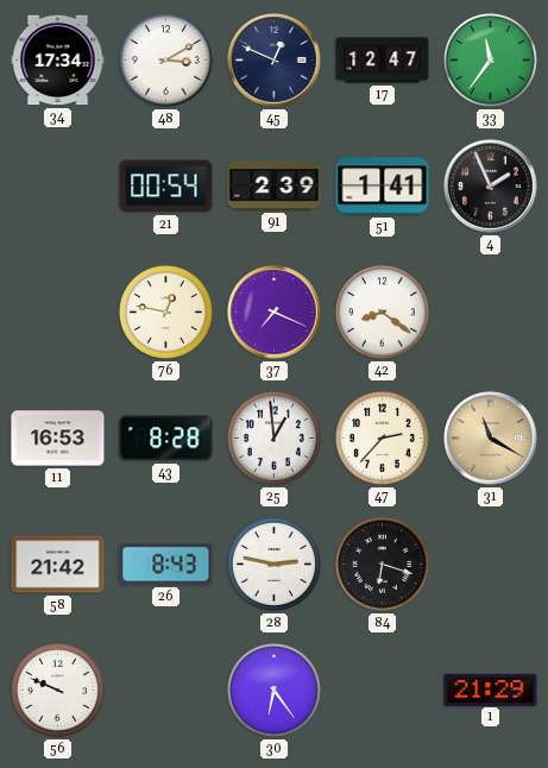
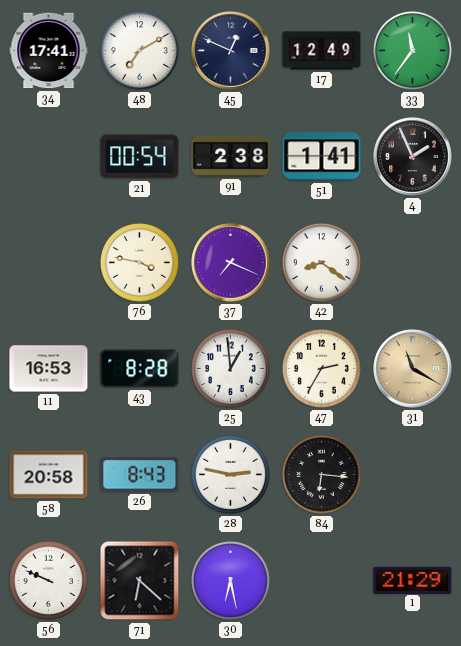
34: 17:34 -> 17:41
48: 3:10 -> 7:10
17: 12:47 -> 12:49
91: 2:39 -> 2:38
76: 12:47 -> 3:47
47: 2:37 -> 2:35
58: 21:42 -> 20:58
84: 6:18 -> 6:16
71: none -> 6:22
30: 6:24 -> 6:28
